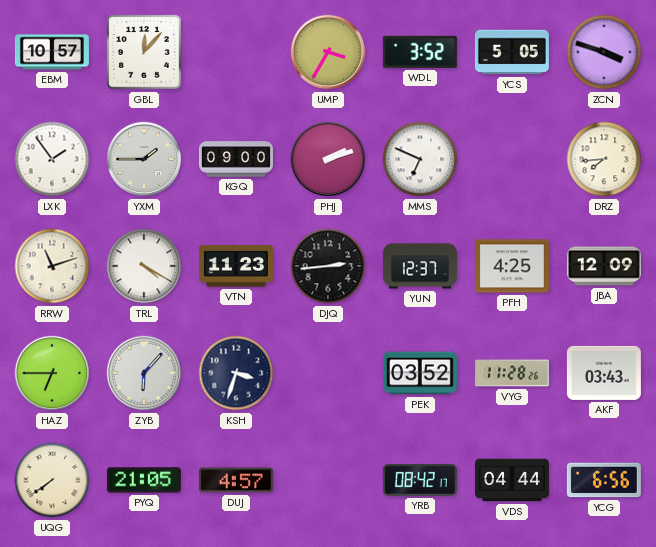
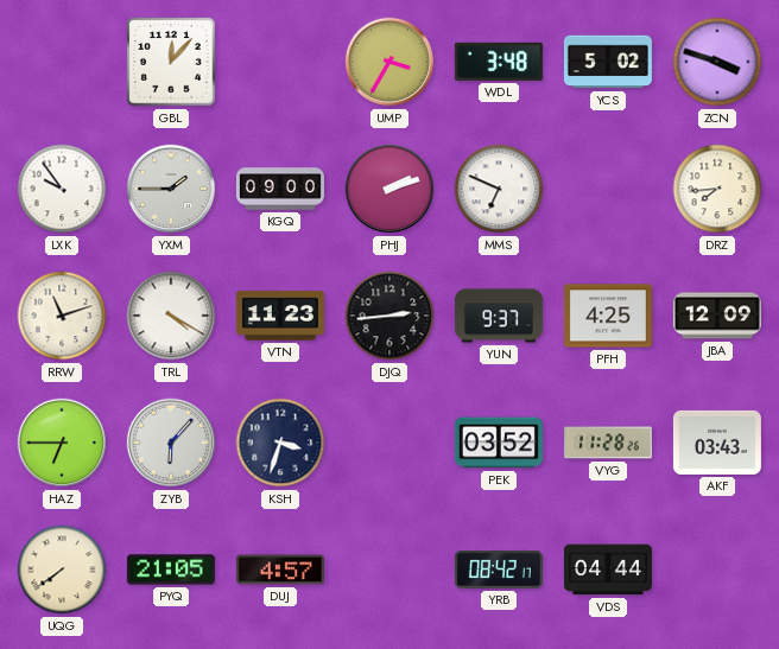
EBM: 10:57 -> none
WDL: 3:52 -> 3:48
YCS: 5:05 -> 5:02
LXK: 1:54 -> 9:54
YUN: 12:37 -> 9:37
YCG: 6:56 -> none
